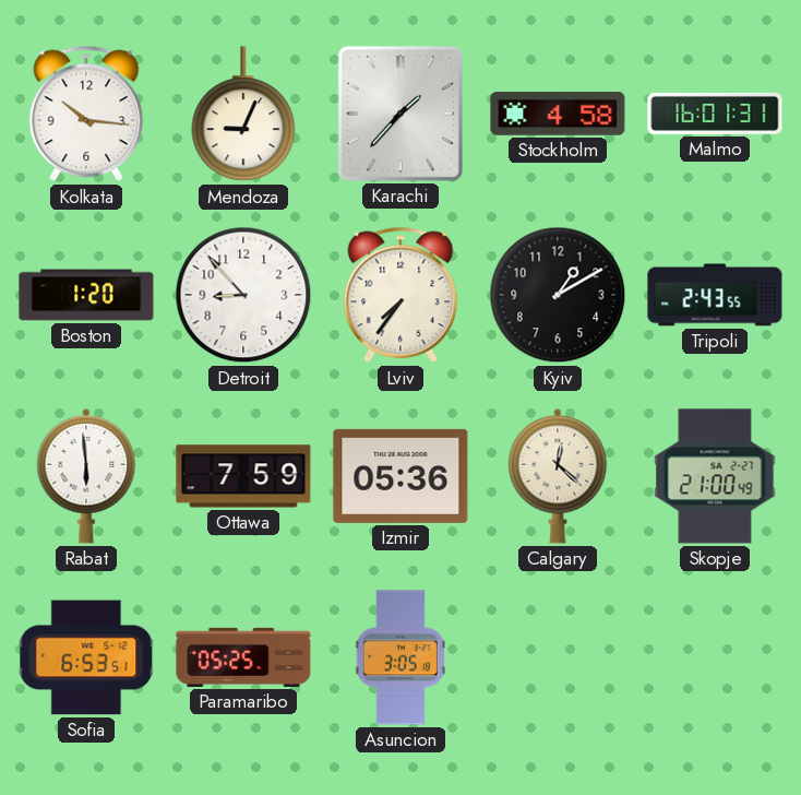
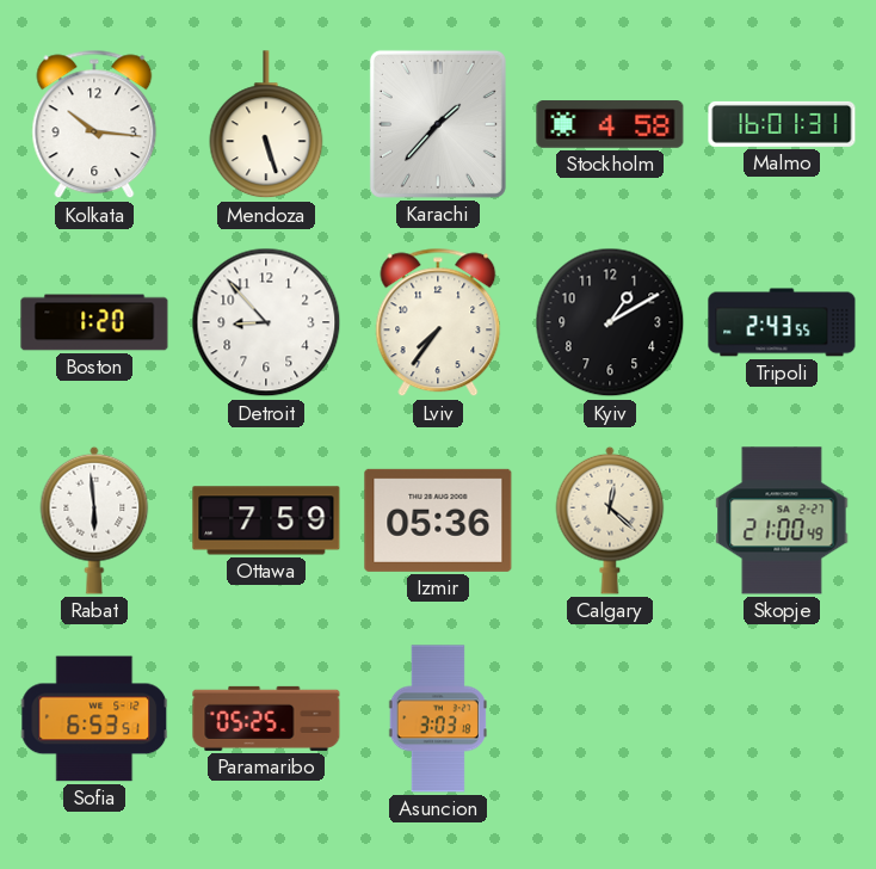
Mendoza: 9:04 -> 5:27
Asuncion: 3:05 -> 3:03
